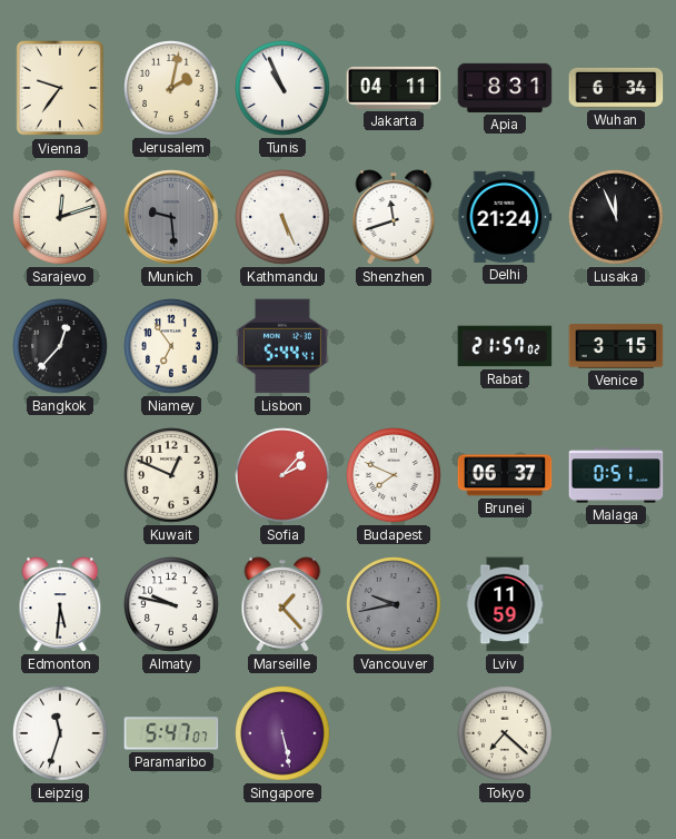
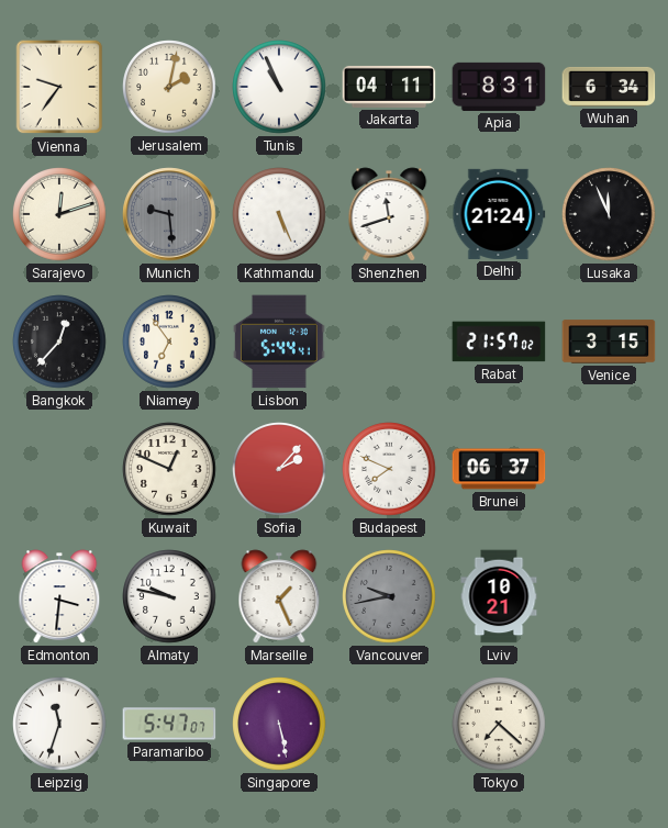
Malaga: 0:51 -> none
Edmonton: 5:31 -> 3:31
Marseille: 1:23 -> 1:26
Lviv: 11:59 -> 10:21
